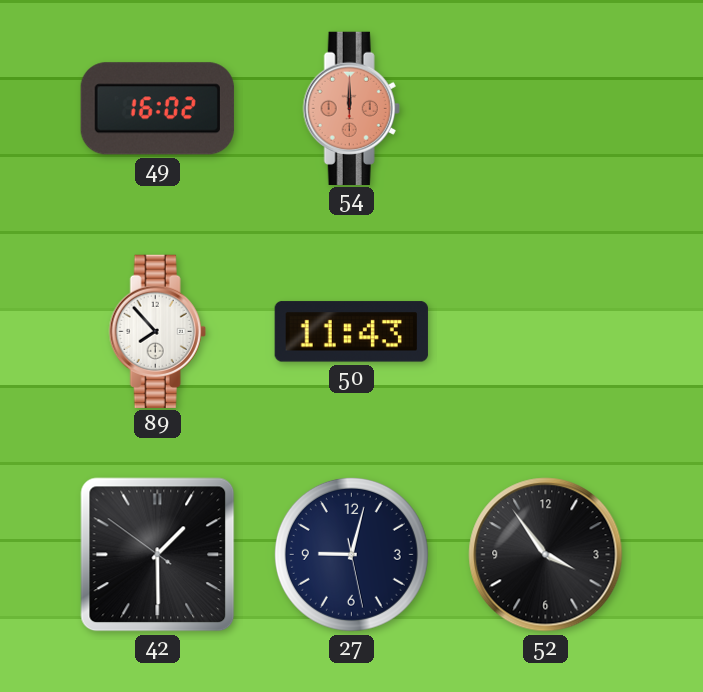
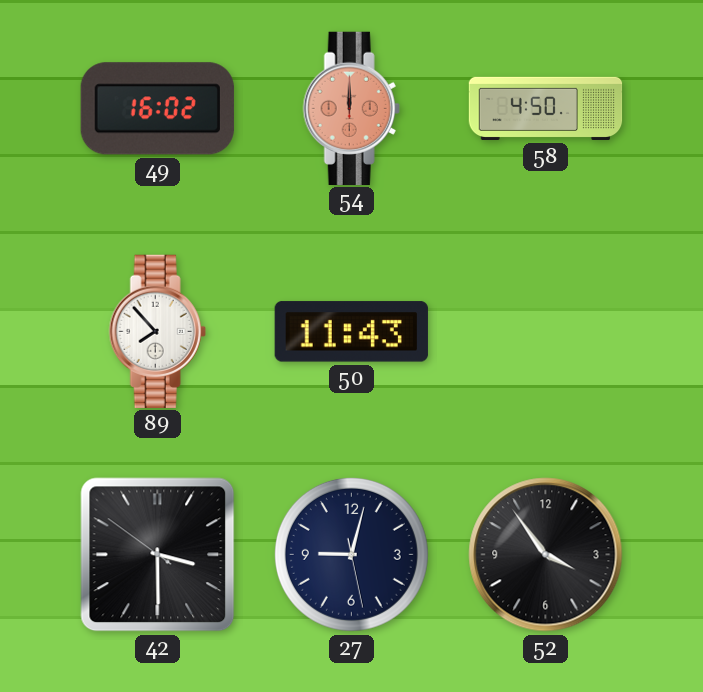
58: none -> 4:50
42: 1:29 -> 3:29
